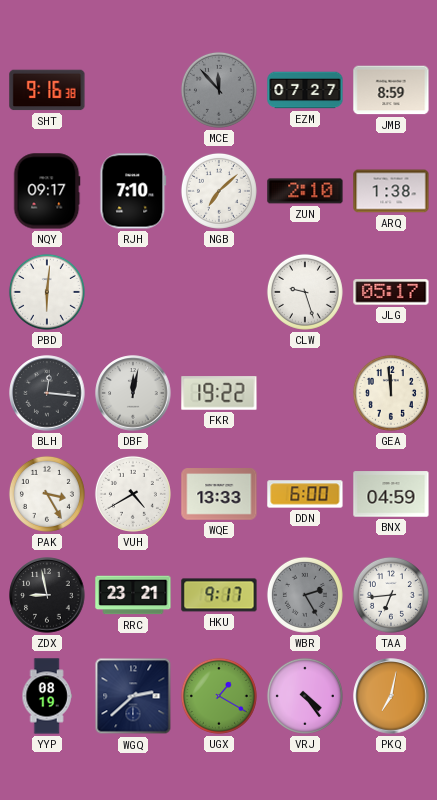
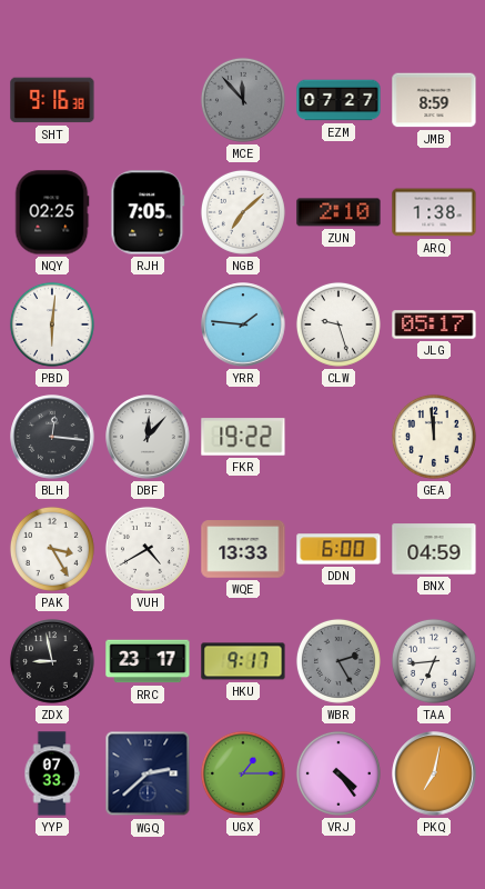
NQY: 09:17 -> 02:25
RJH: 7:10 -> 7:05
YRR: none -> 1:46
DBF: 12:02 -> 12:07
RRC: 23:21 -> 23:17
YYP: 08:19 -> 07:33
UGX: 1:20 -> 1:15
